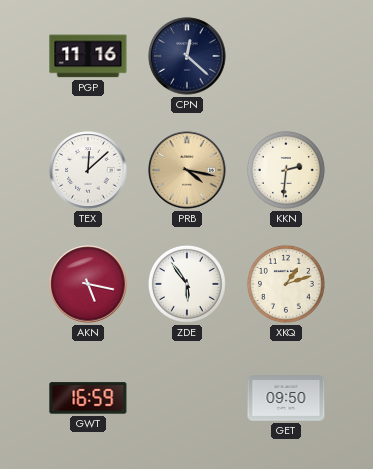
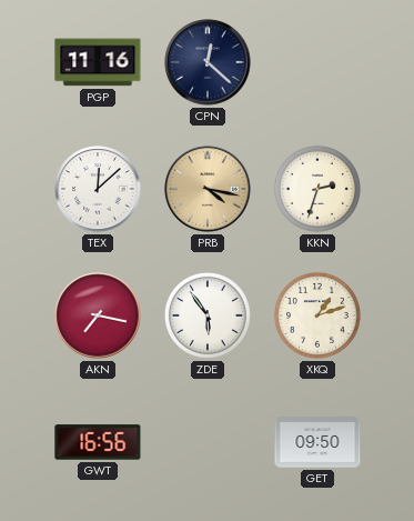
KKN: 2:31 -> 2:33
AKN: 5:17 -> 7:17
GWT: 16:59 -> 16:56
